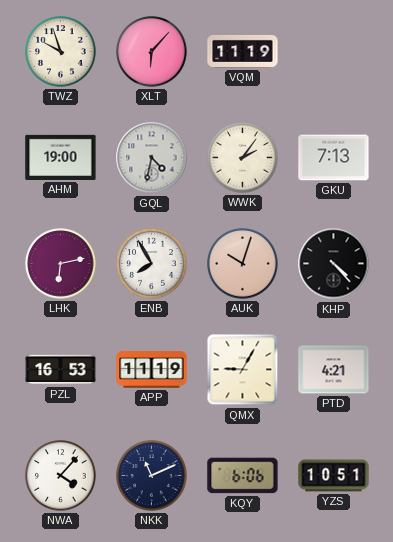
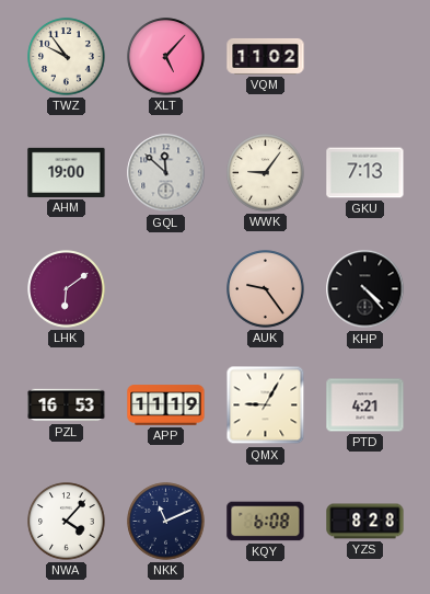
TWZ: 9:57 -> 9:54
XLT: 6:07 -> 5:07
VQM: 11:19 -> 11:02
GQL: 4:32 -> 11:52
WWK: 2:06 -> 9:06
LHK: 6:13 -> 6:09
ENB: 7:55 -> none
AUK: 10:03 -> 9:24
KQY: 6:06 -> 6:08
YZS: 10:51 -> 8:28
